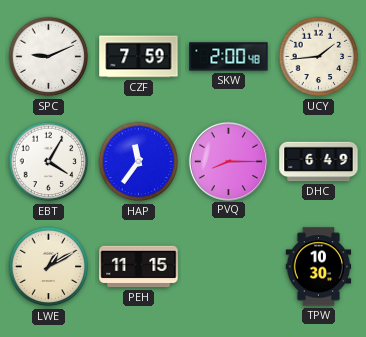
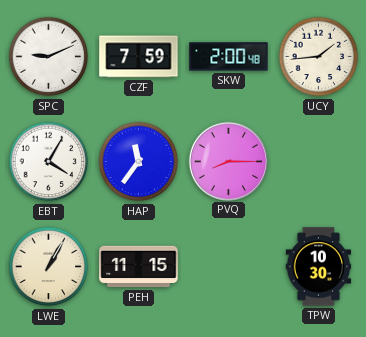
DHC: 6:49 -> none
LWE: 1:10 -> 1:05
